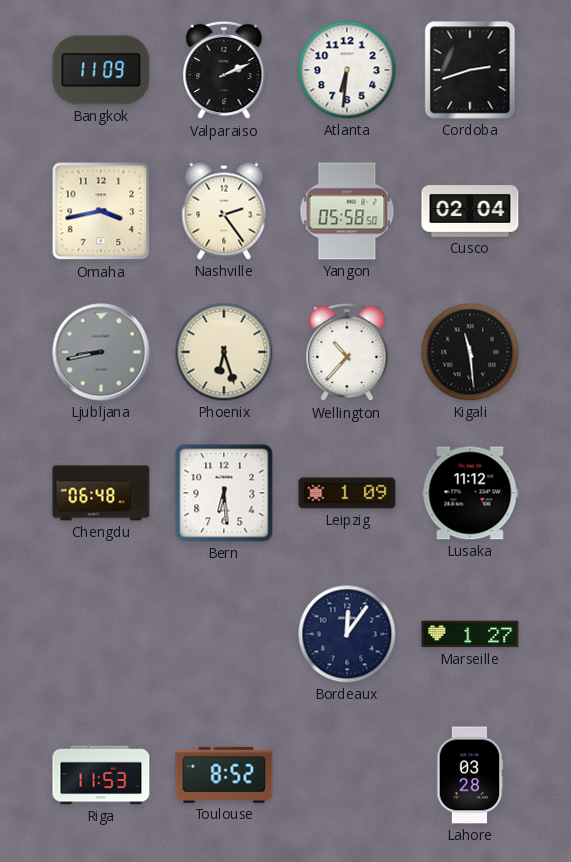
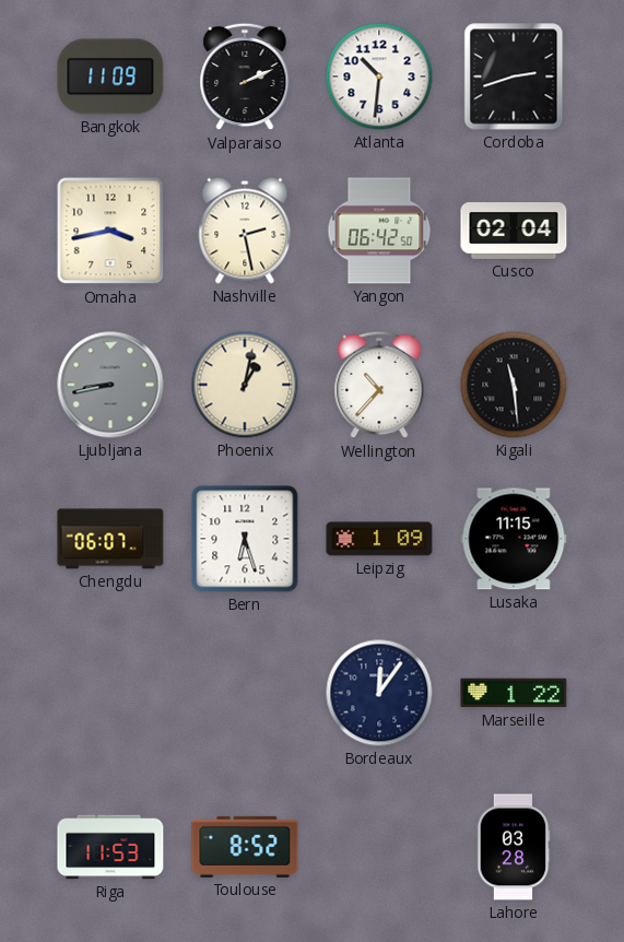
Atlanta: 6:31 -> 10:31
Nashville: 2:24 -> 2:28
Yangon: 05:58 -> 06:42
Phoenix: 6:27 -> 1:02
Chengdu: 06:48 -> 06:07
Bern: 6:29 -> 6:27
Lusaka: 11:12 -> 11:15
Marseille: 1:27 -> 1:22
